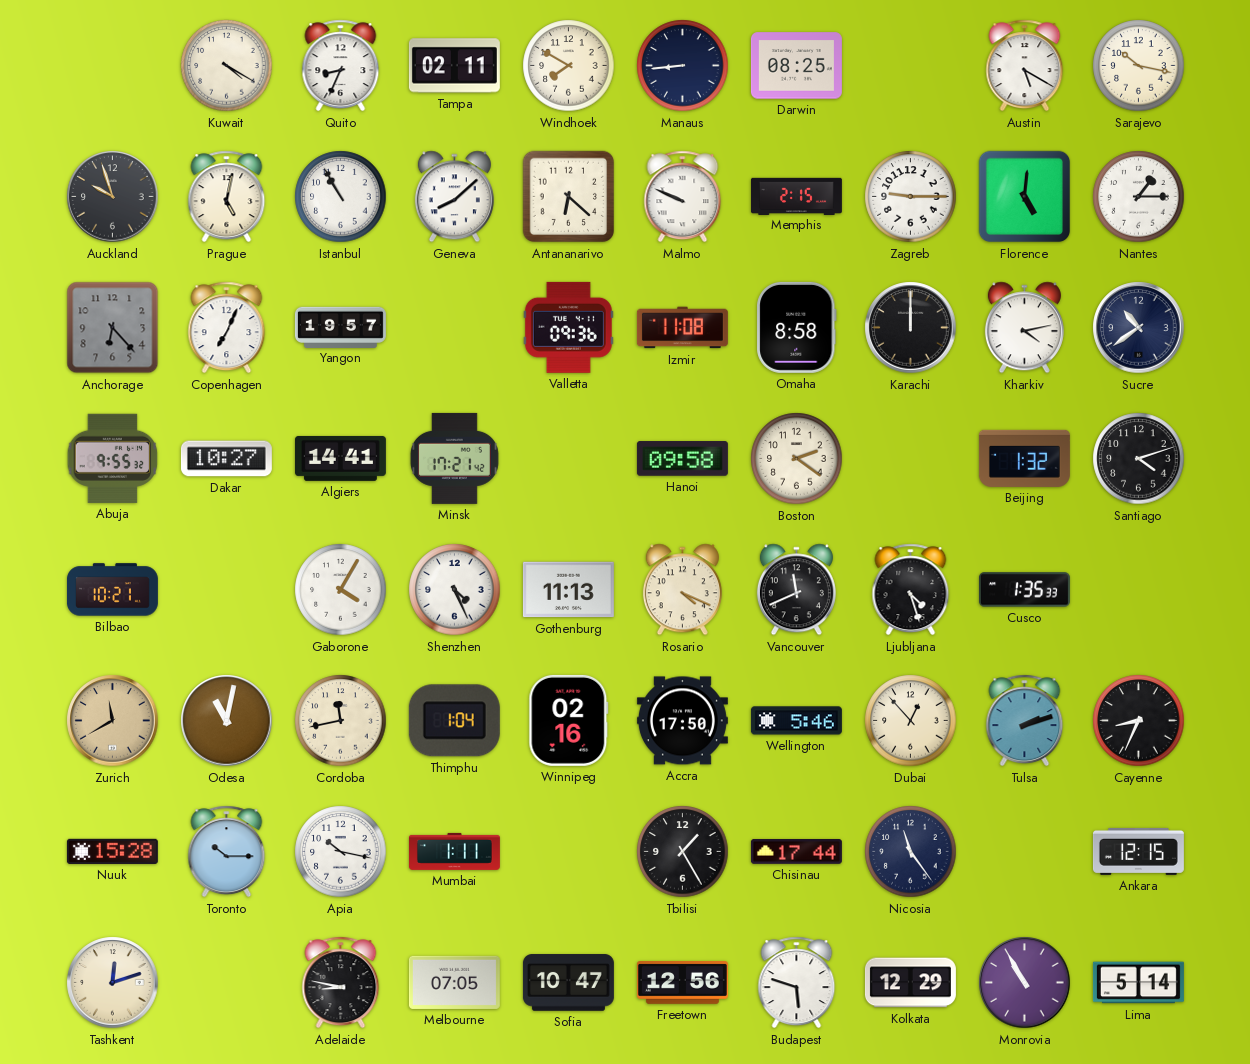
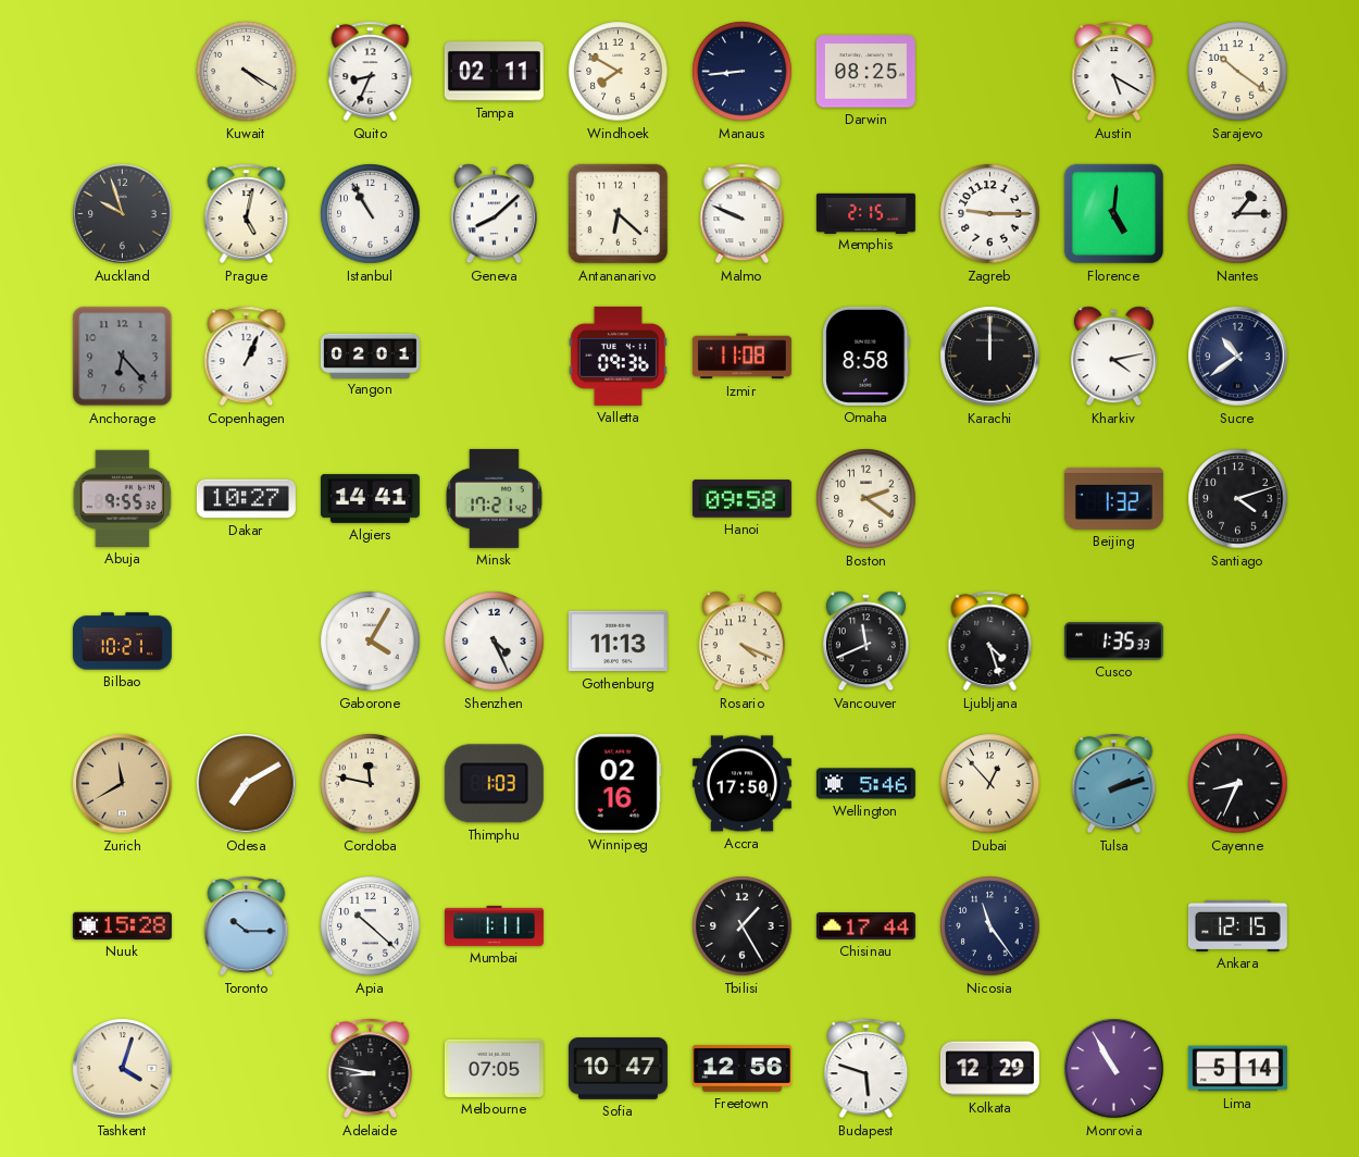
Sarajevo: 10:17 -> 10:21
Copenhagen: 7:04 -> 1:04
Yangon: 19:57 -> 02:01
Odesa: 11:02 -> 7:10
Cordoba: 11:43 -> 11:47
Thimphu: 1:04 -> 1:03
Apia: 10:17 -> 10:22
Tashkent: 12:12 -> 4:03
